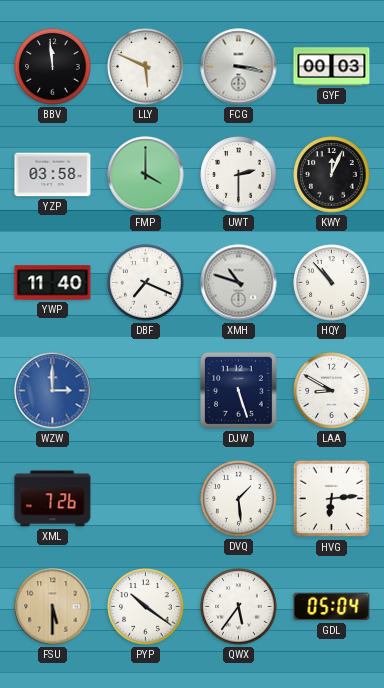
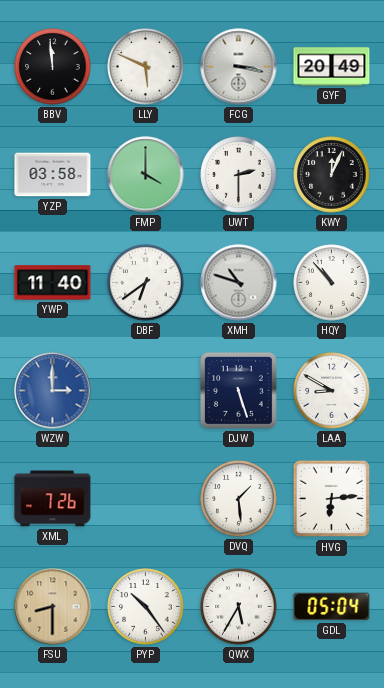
GYF: 00:03 -> 20:49
DBF: 7:19 -> 6:39
FSU: 5:30 -> 8:30
PYP: 10:21 -> 10:24
QWX: 5:36 -> 5:35
